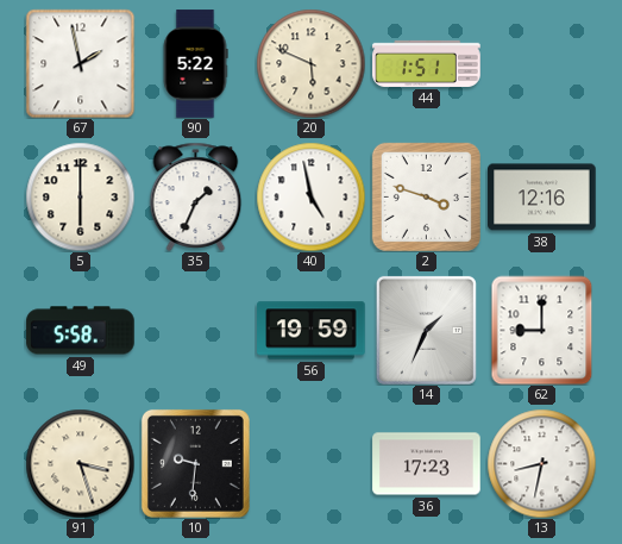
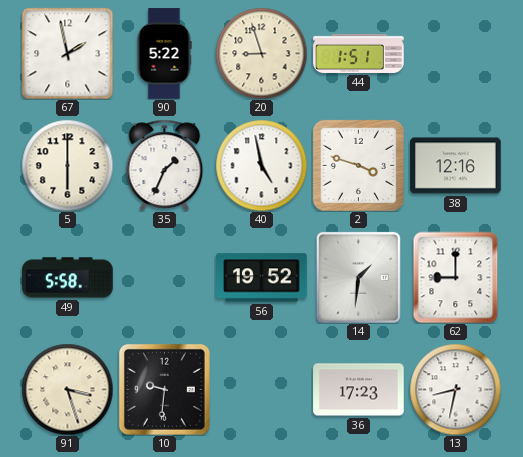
20: 5:49 -> 8:57
56: 19:59 -> 19:52
14: 1:34 -> 1:31
